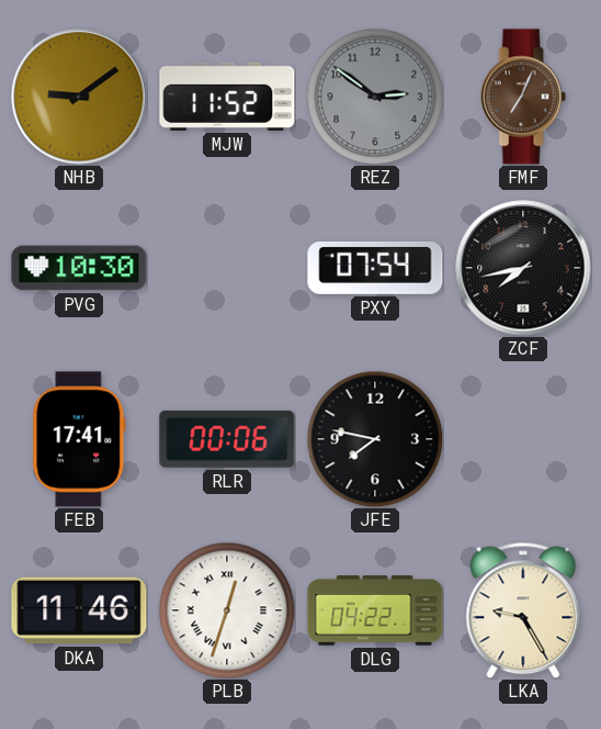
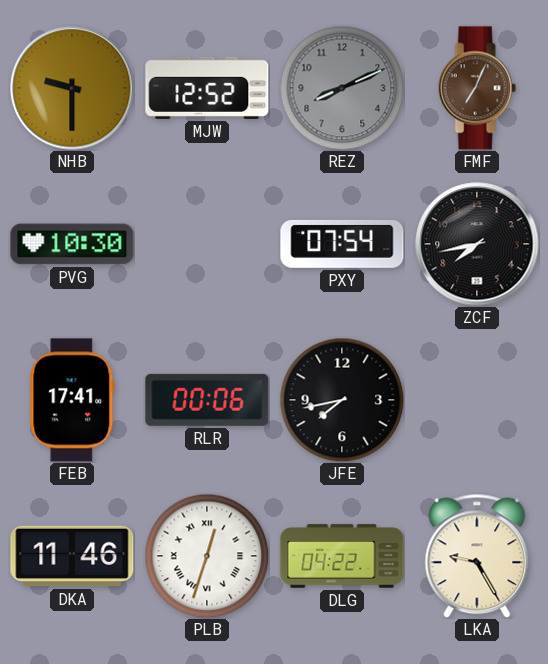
NHB: 9:09 -> 9:30
MJW: 11:52 -> 12:52
REZ: 2:51 -> 8:11
JFE: 7:47 -> 7:43
